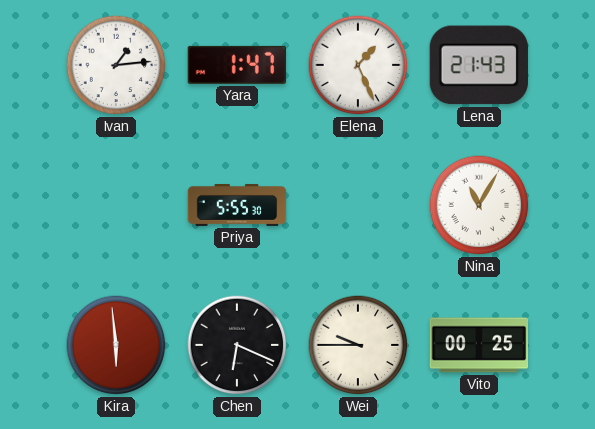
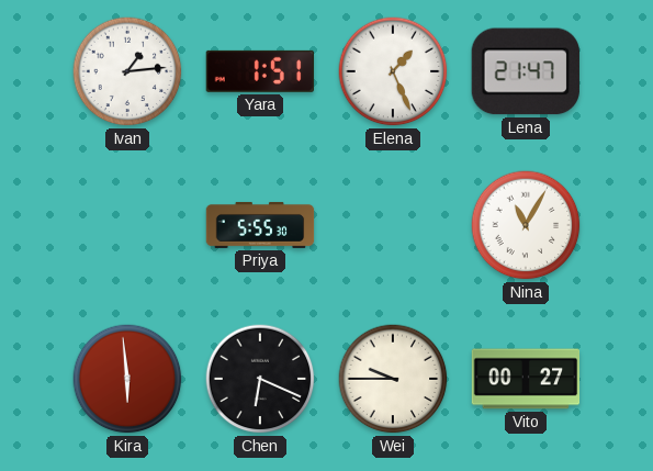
Yara: 1:47 -> 1:51
Lena: 21:43 -> 21:47
Vito: 00:25 -> 00:27
